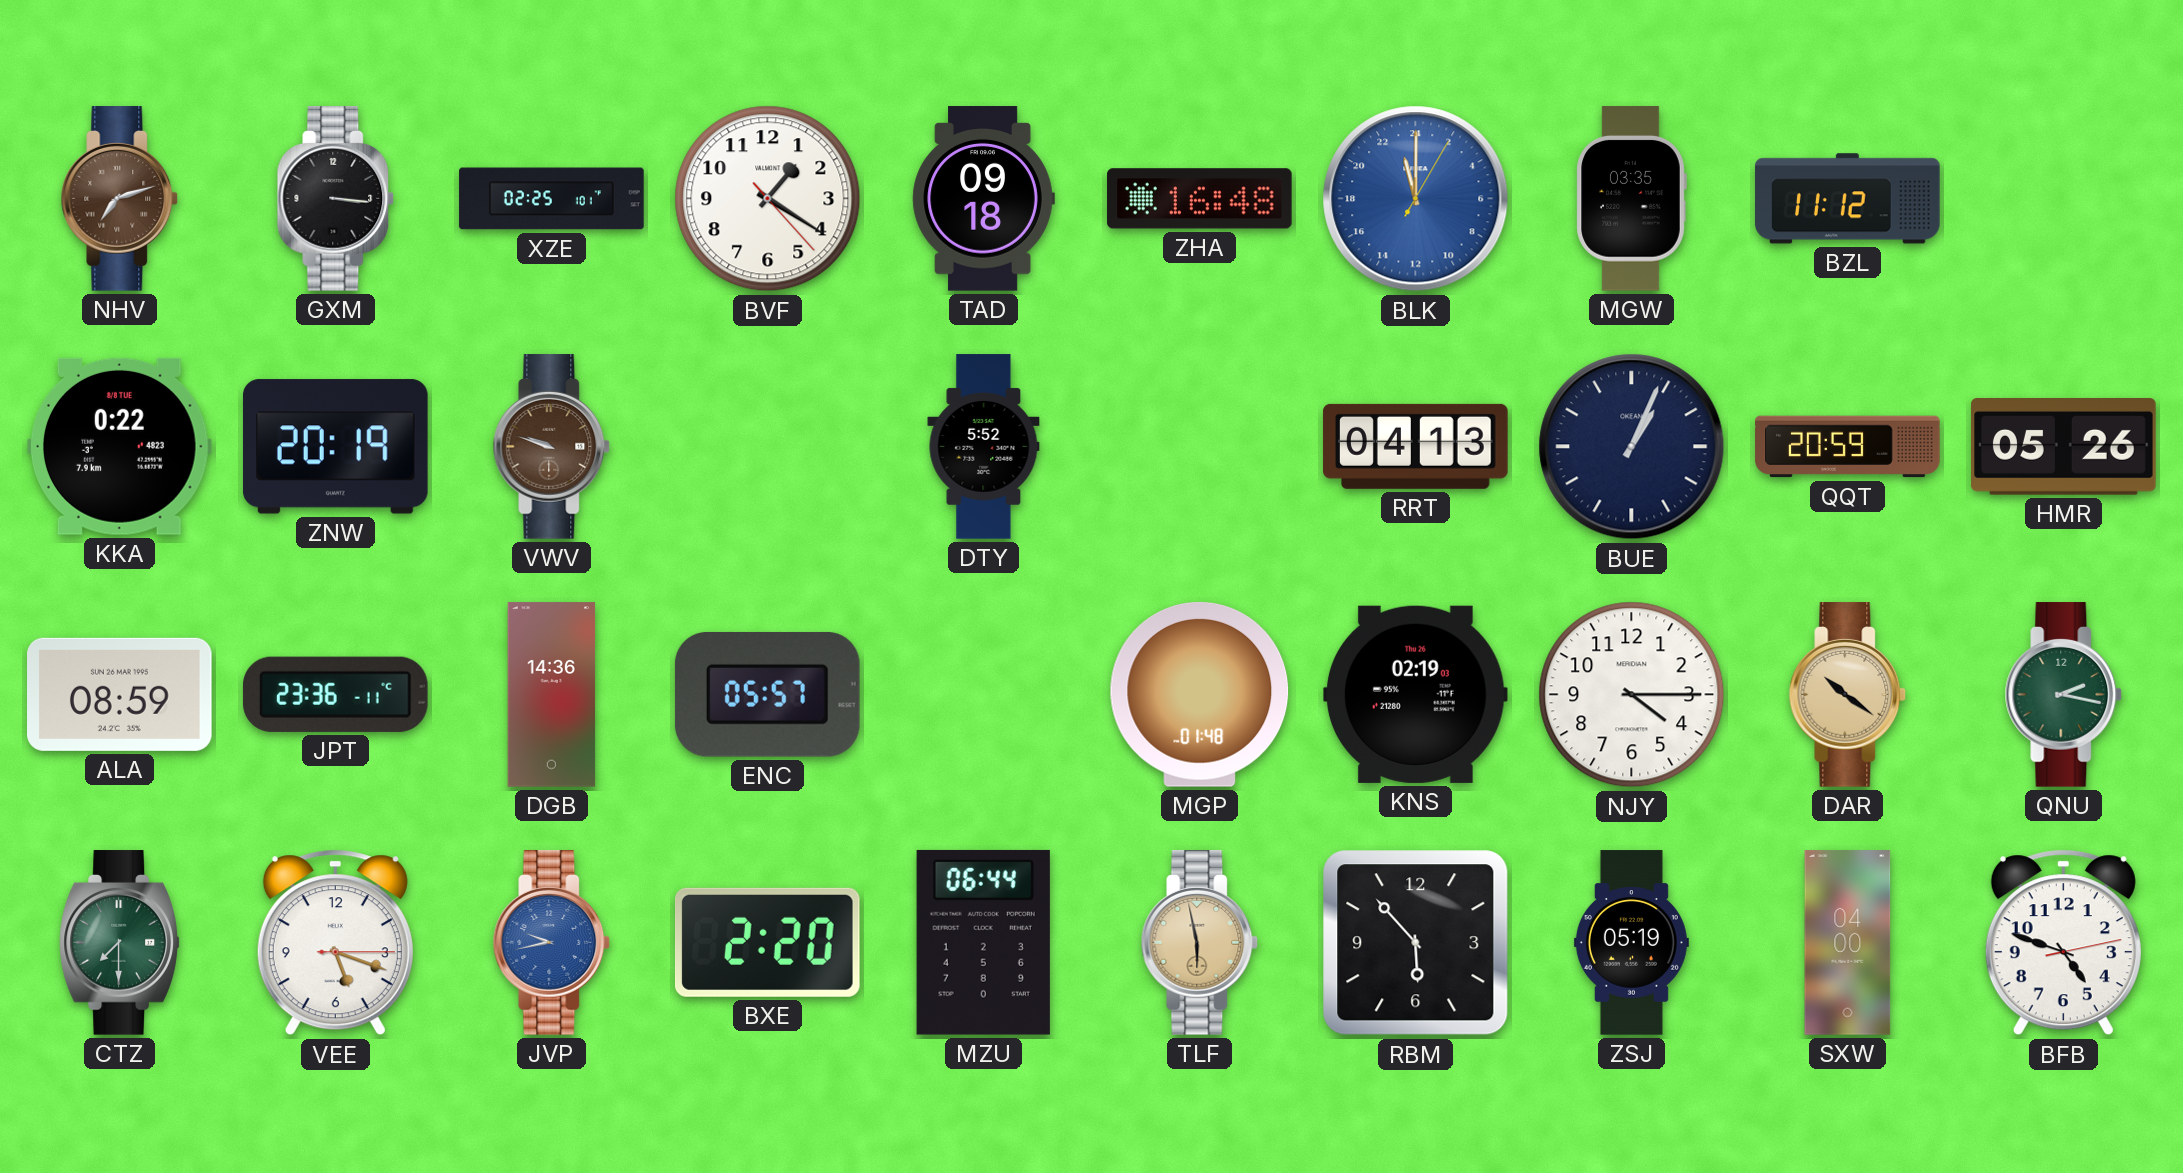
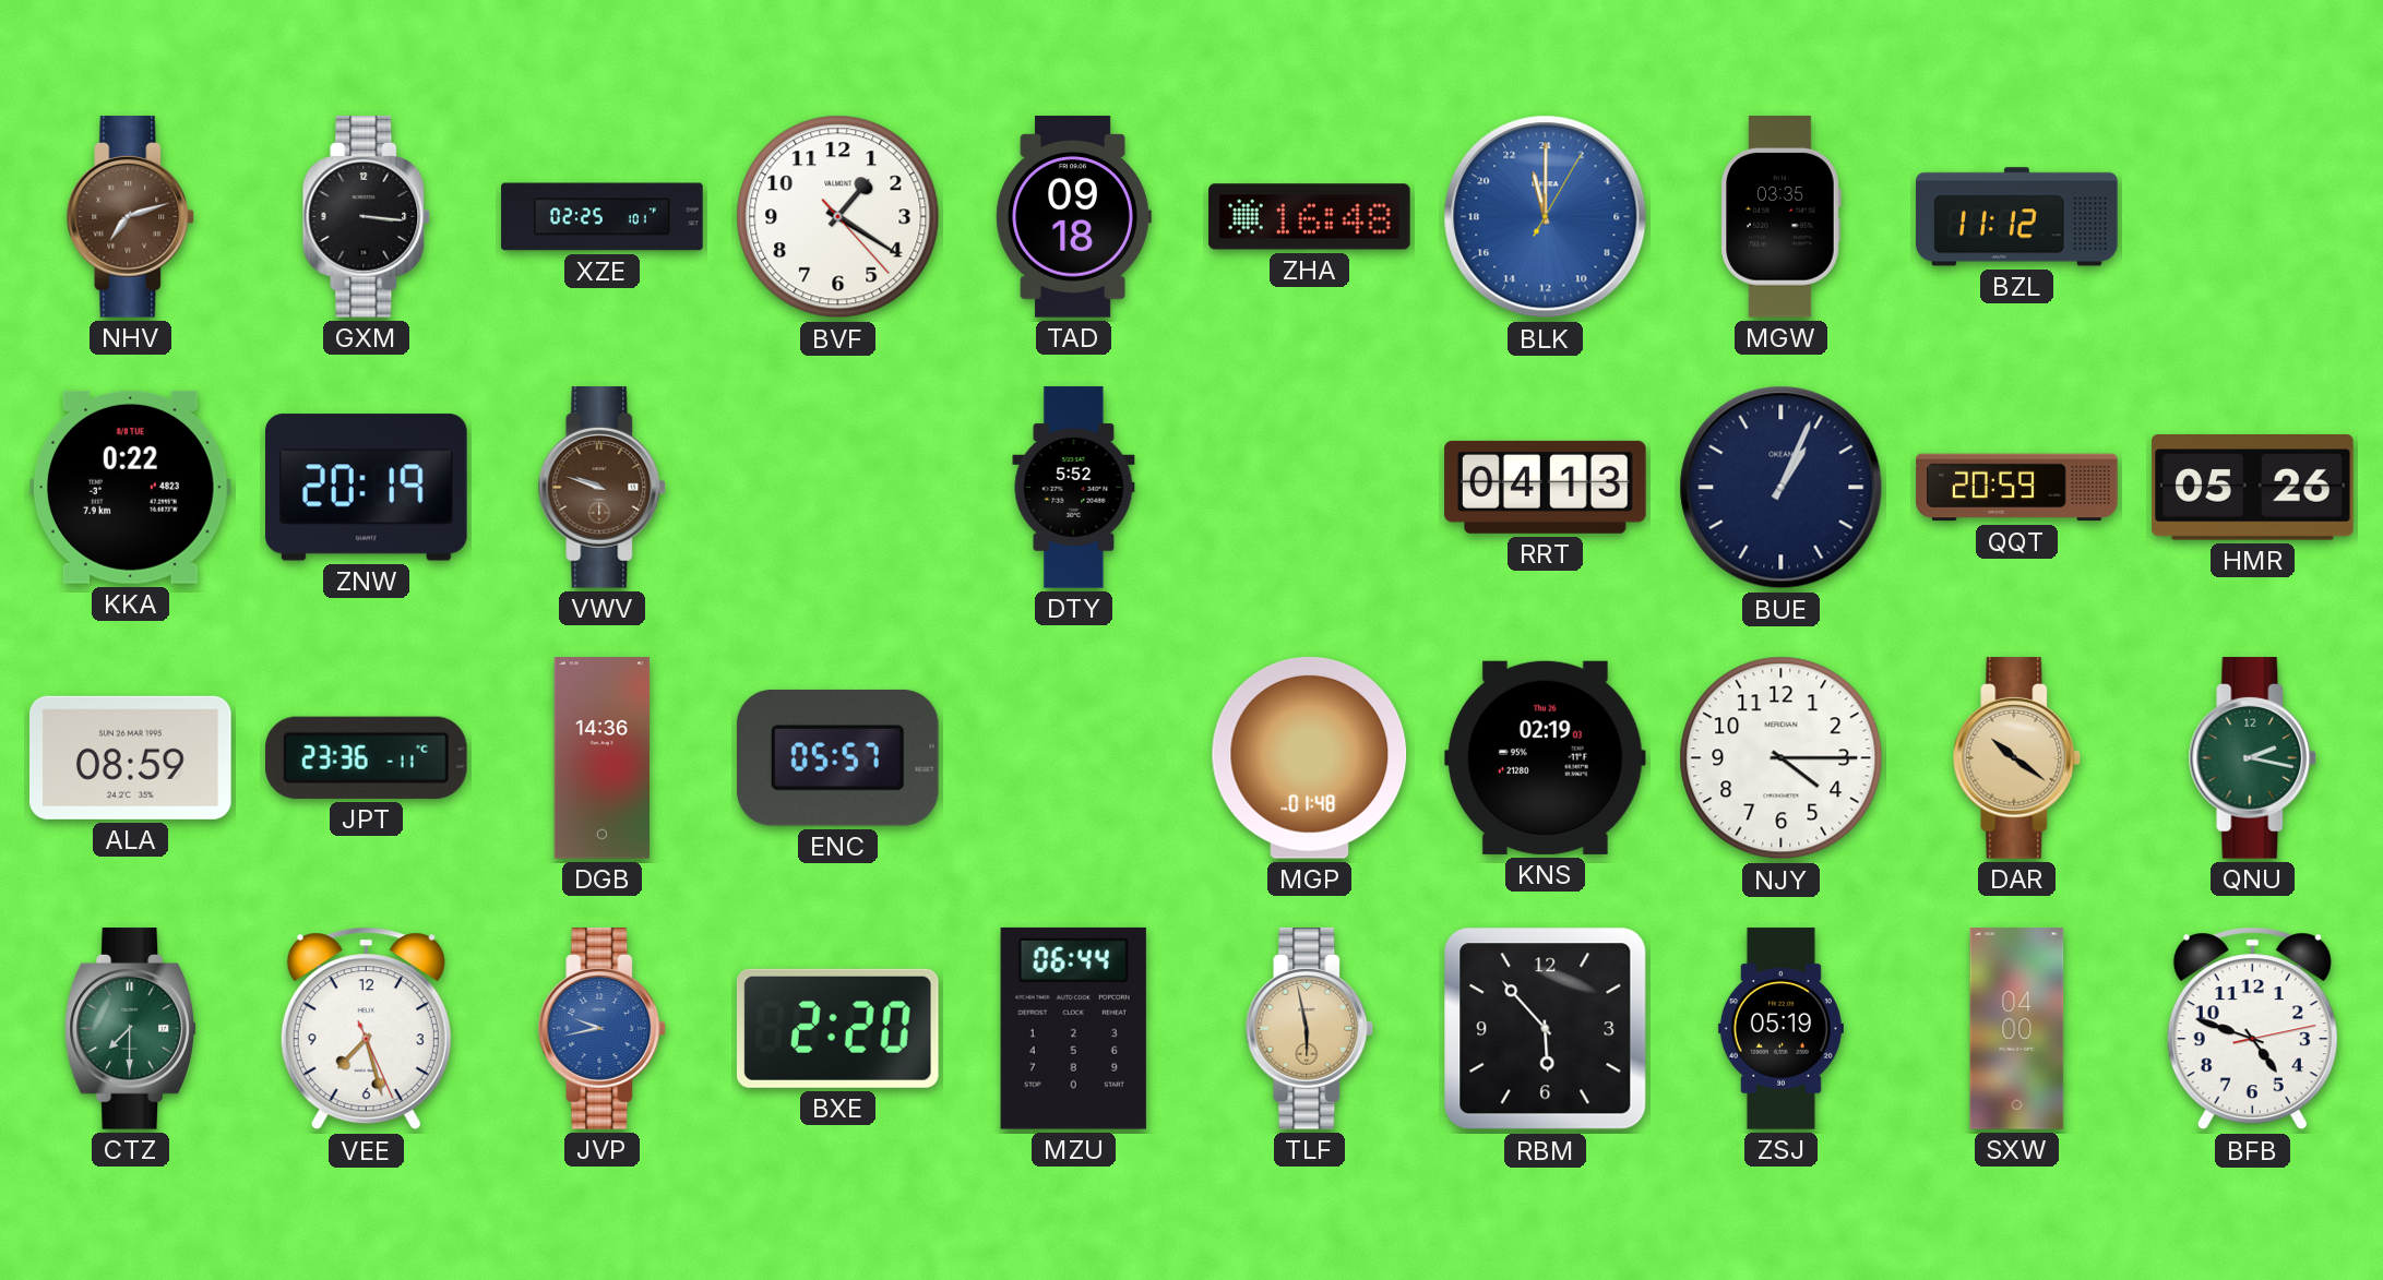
VEE: 5:18 -> 7:27
